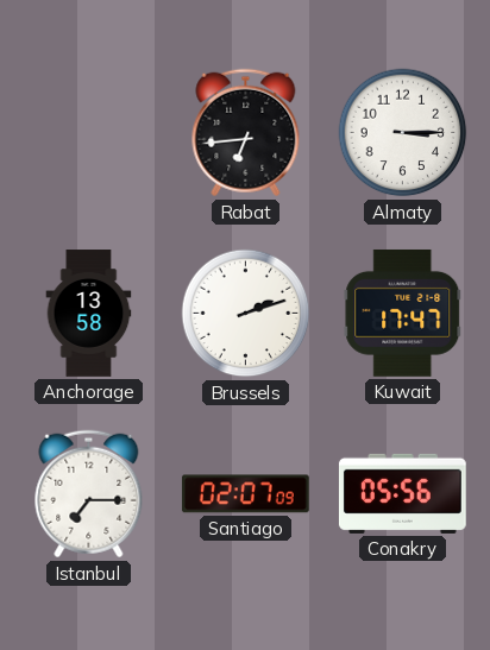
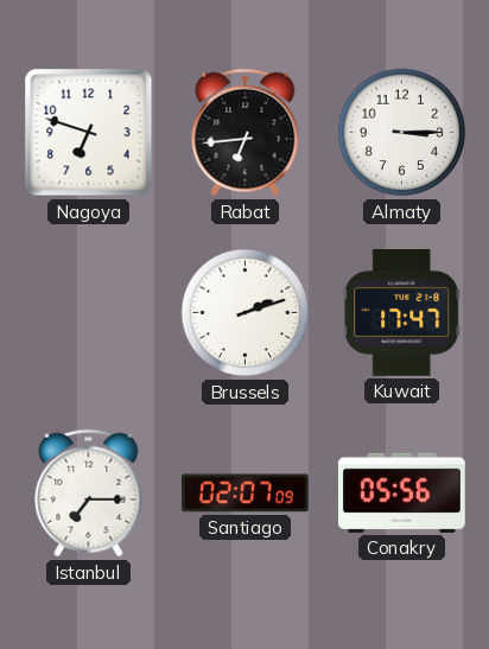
Nagoya: none -> 6:48
Anchorage: 13:58 -> none
